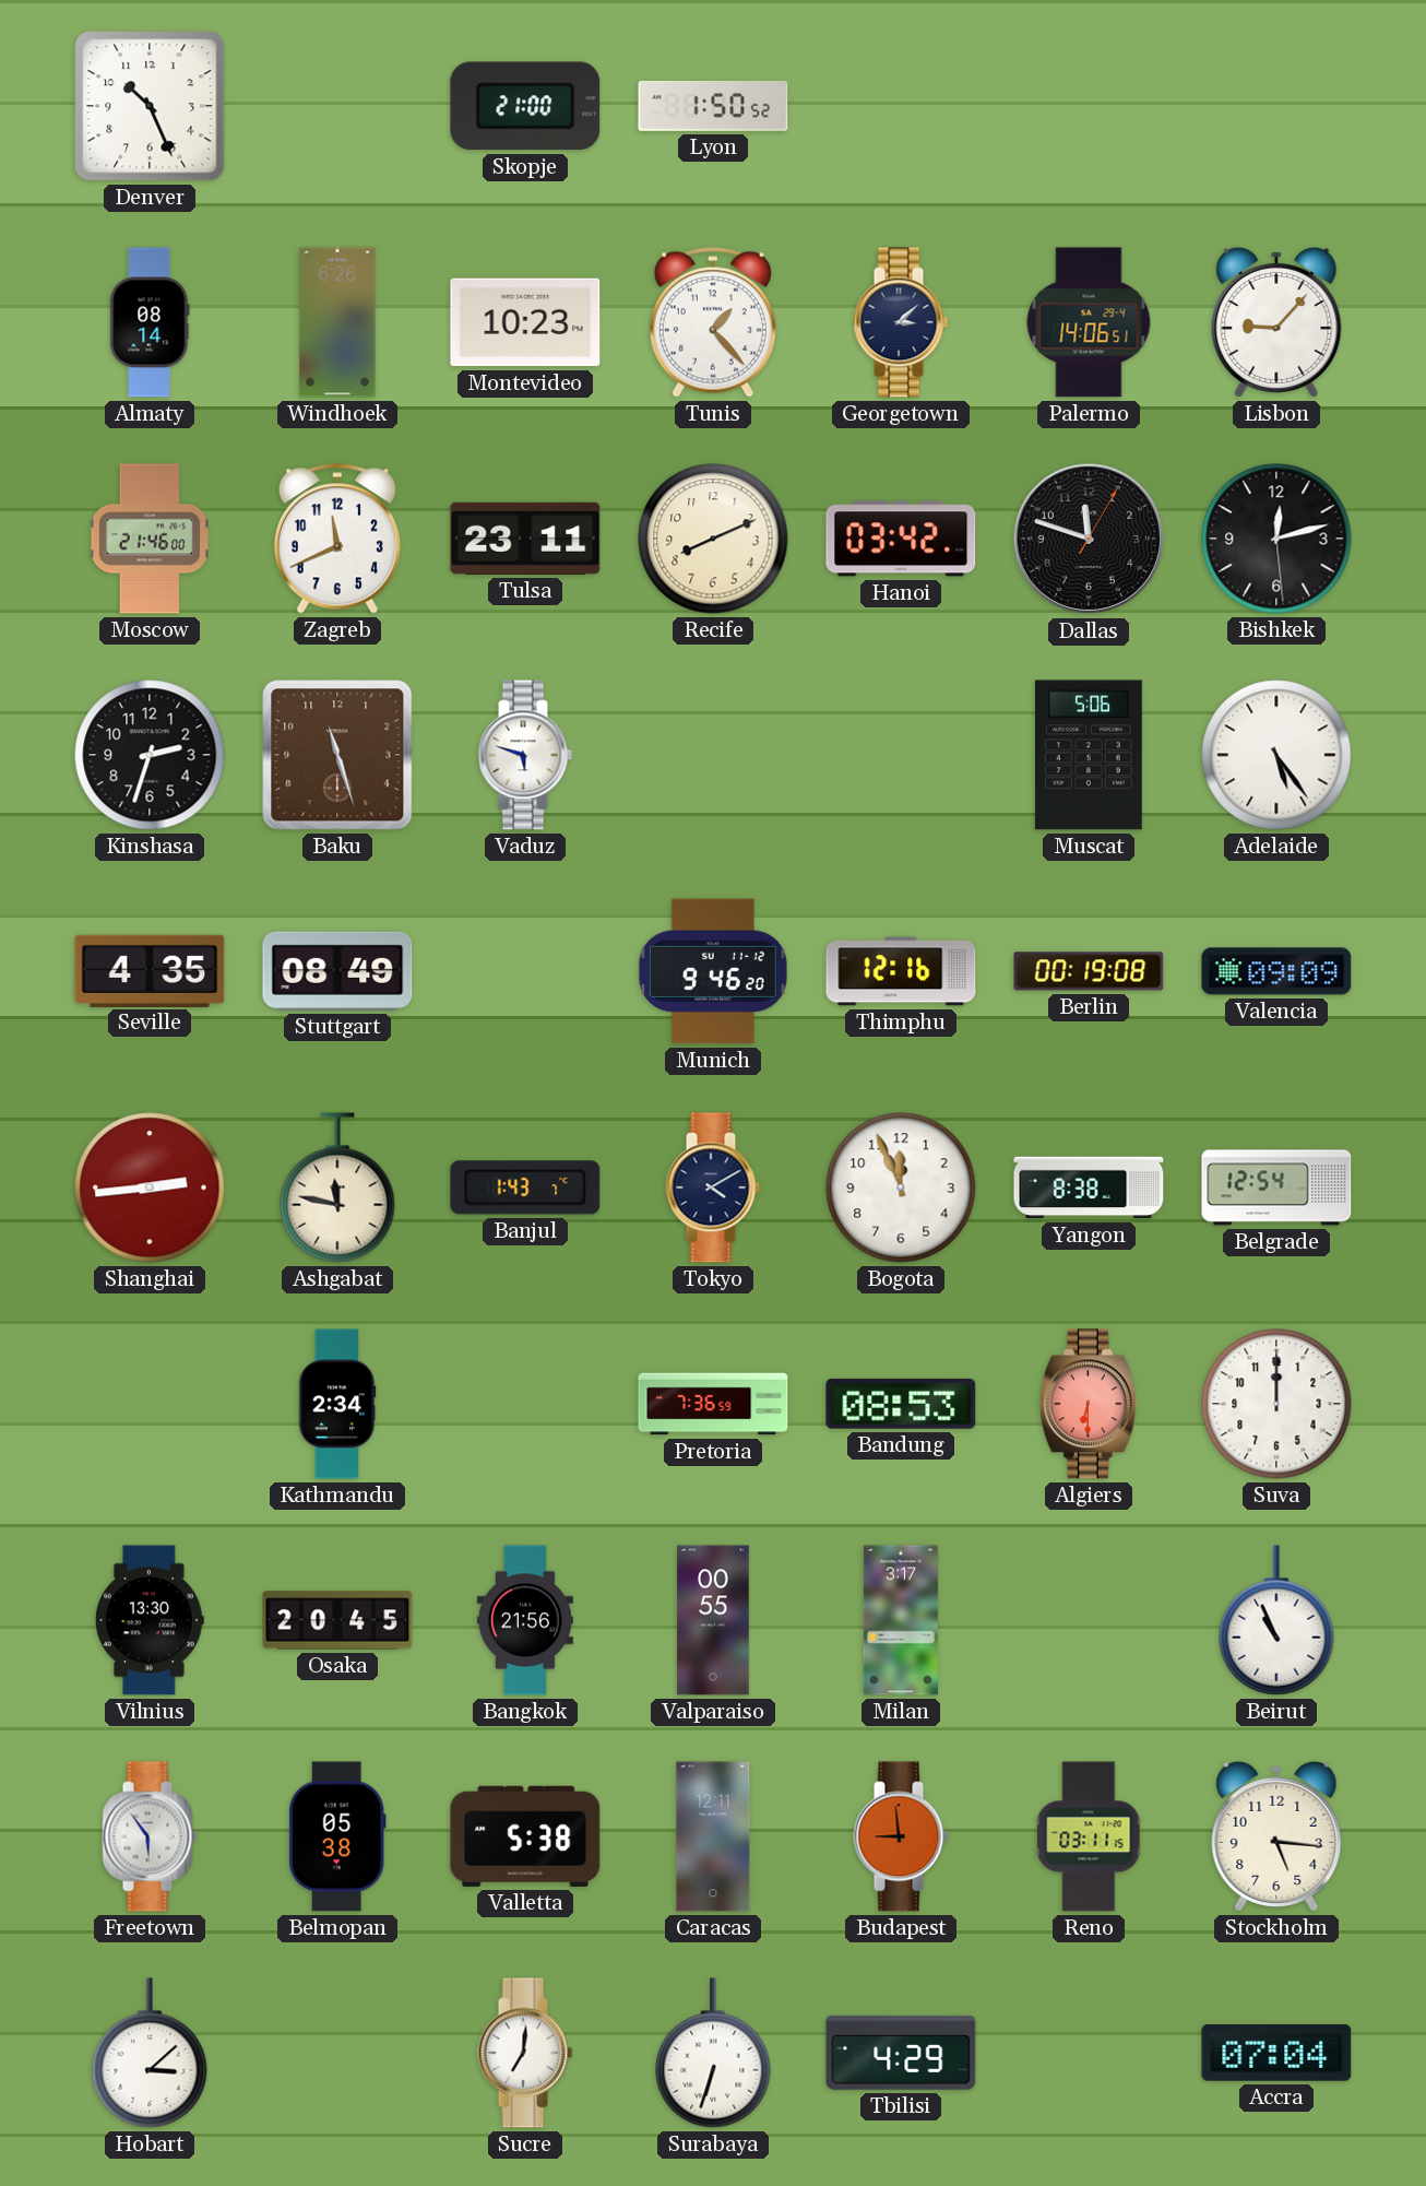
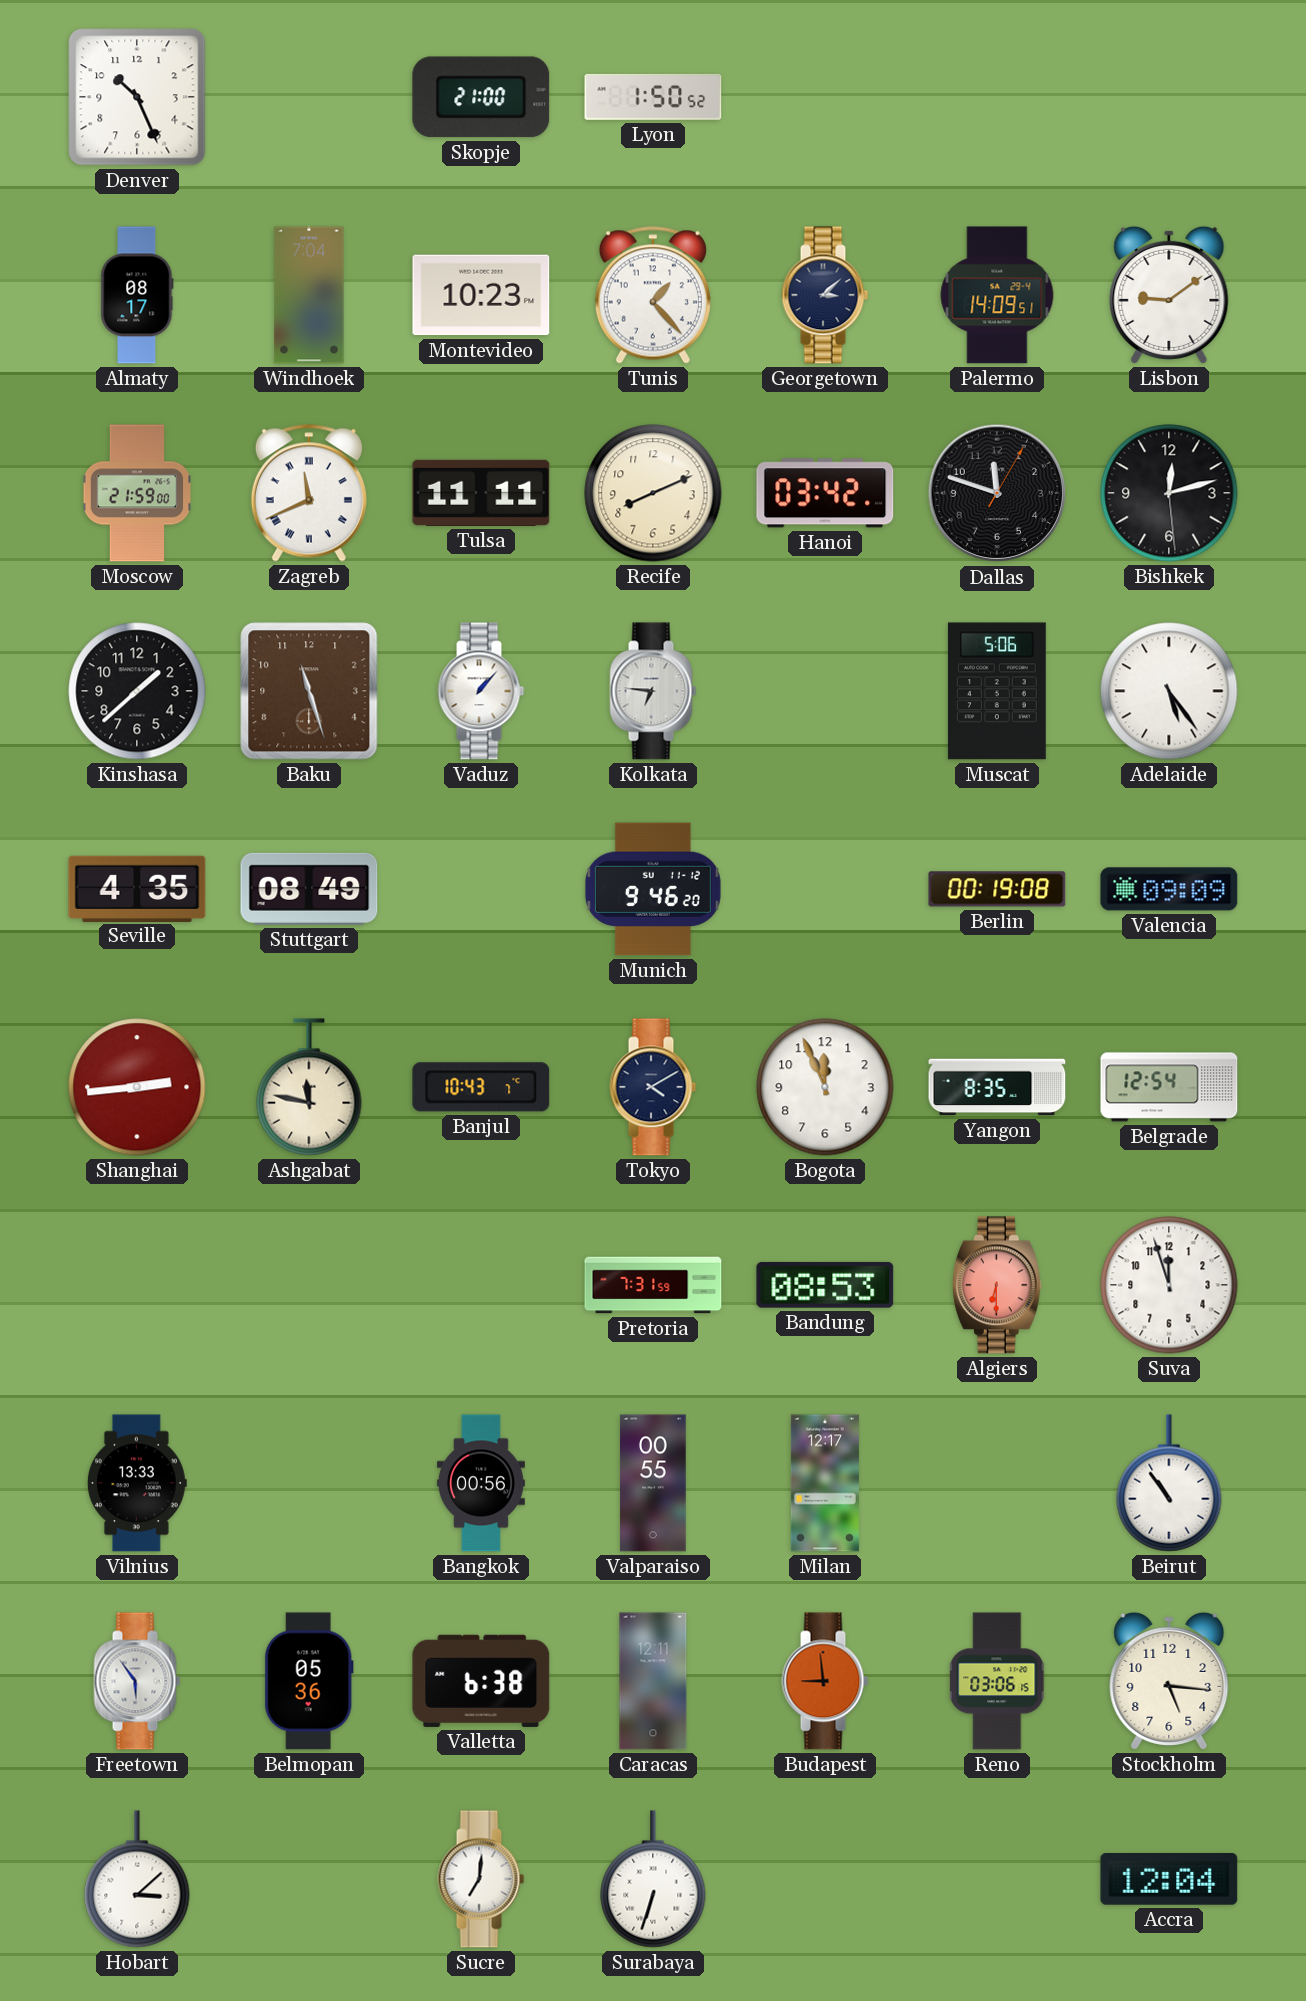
Almaty: 08:14 -> 08:17
Windhoek: 6:26 -> 7:04
Palermo: 14:06 -> 14:09
Lisbon: 9:07 -> 9:09
Moscow: 21:46 -> 21:59
Zagreb numerals: Arabic -> Roman
Tulsa: 23:11 -> 11:11
Kinshasa: 2:33 -> 1:38
Vaduz: 5:48 -> 1:07
Kolkata: none -> 6:46
Thimphu: 12:16 -> none
Banjul: 1:43 -> 10:43
Yangon: 8:38 -> 8:35
Kathmandu: 2:34 -> none
Pretoria: 7:36 -> 7:31
Suva: 12:00 -> 11:57
Vilnius: 13:30 -> 13:33
Osaka: 20:45 -> none
Bangkok: 21:56 -> 00:56
Milan: 3:17 -> 12:17
Beirut: 10:56 -> 10:54
Belmopan: 05:38 -> 05:36
Valletta: 5:38 -> 6:38
Reno: 03:11 -> 03:06
Tbilisi: 4:29 -> none
Accra: 07:04 -> 12:04
